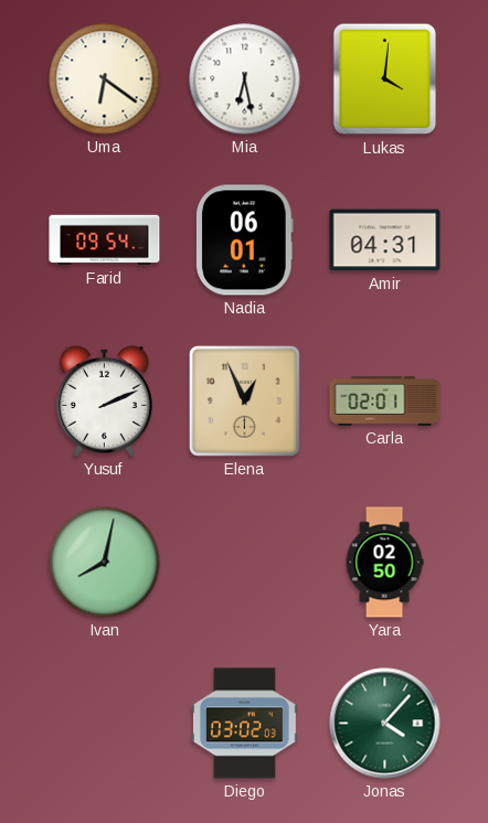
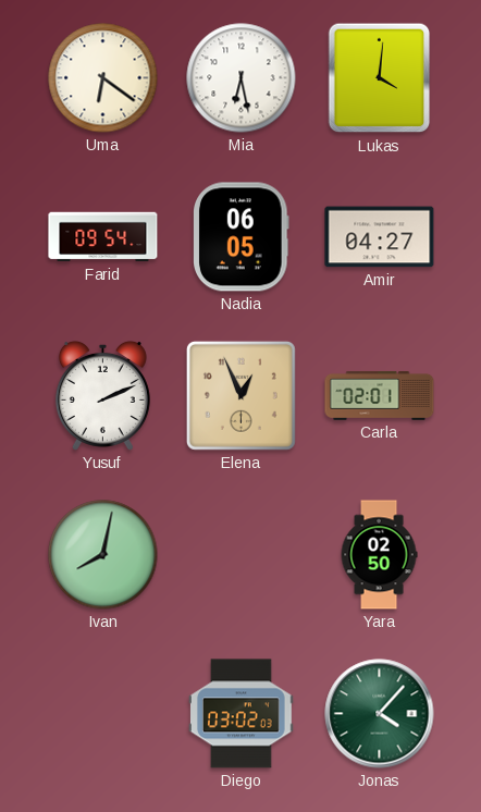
Nadia: 06:01 -> 06:05
Amir: 04:31 -> 04:27
